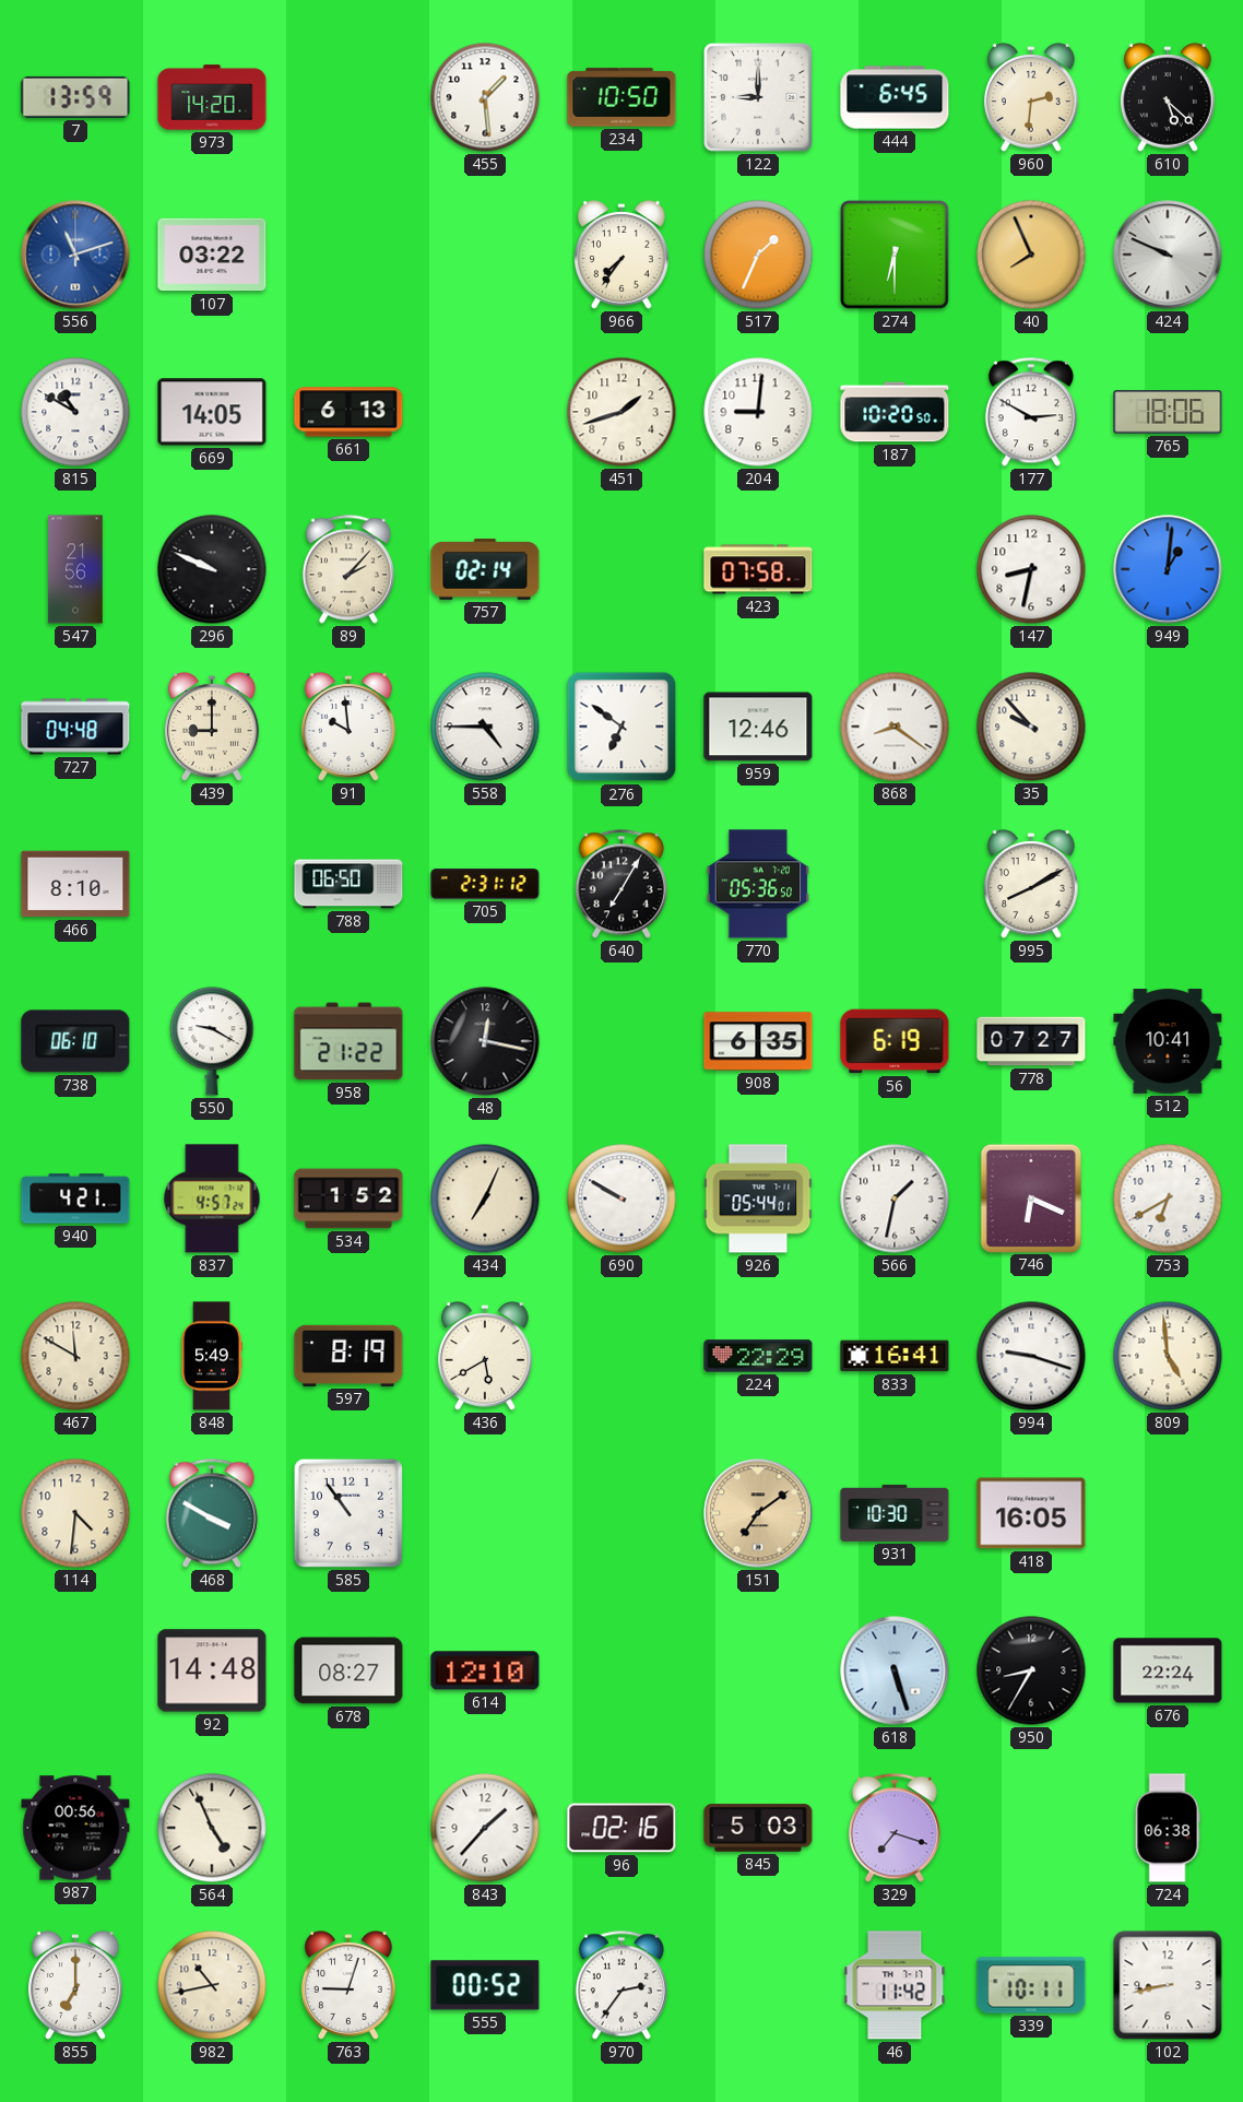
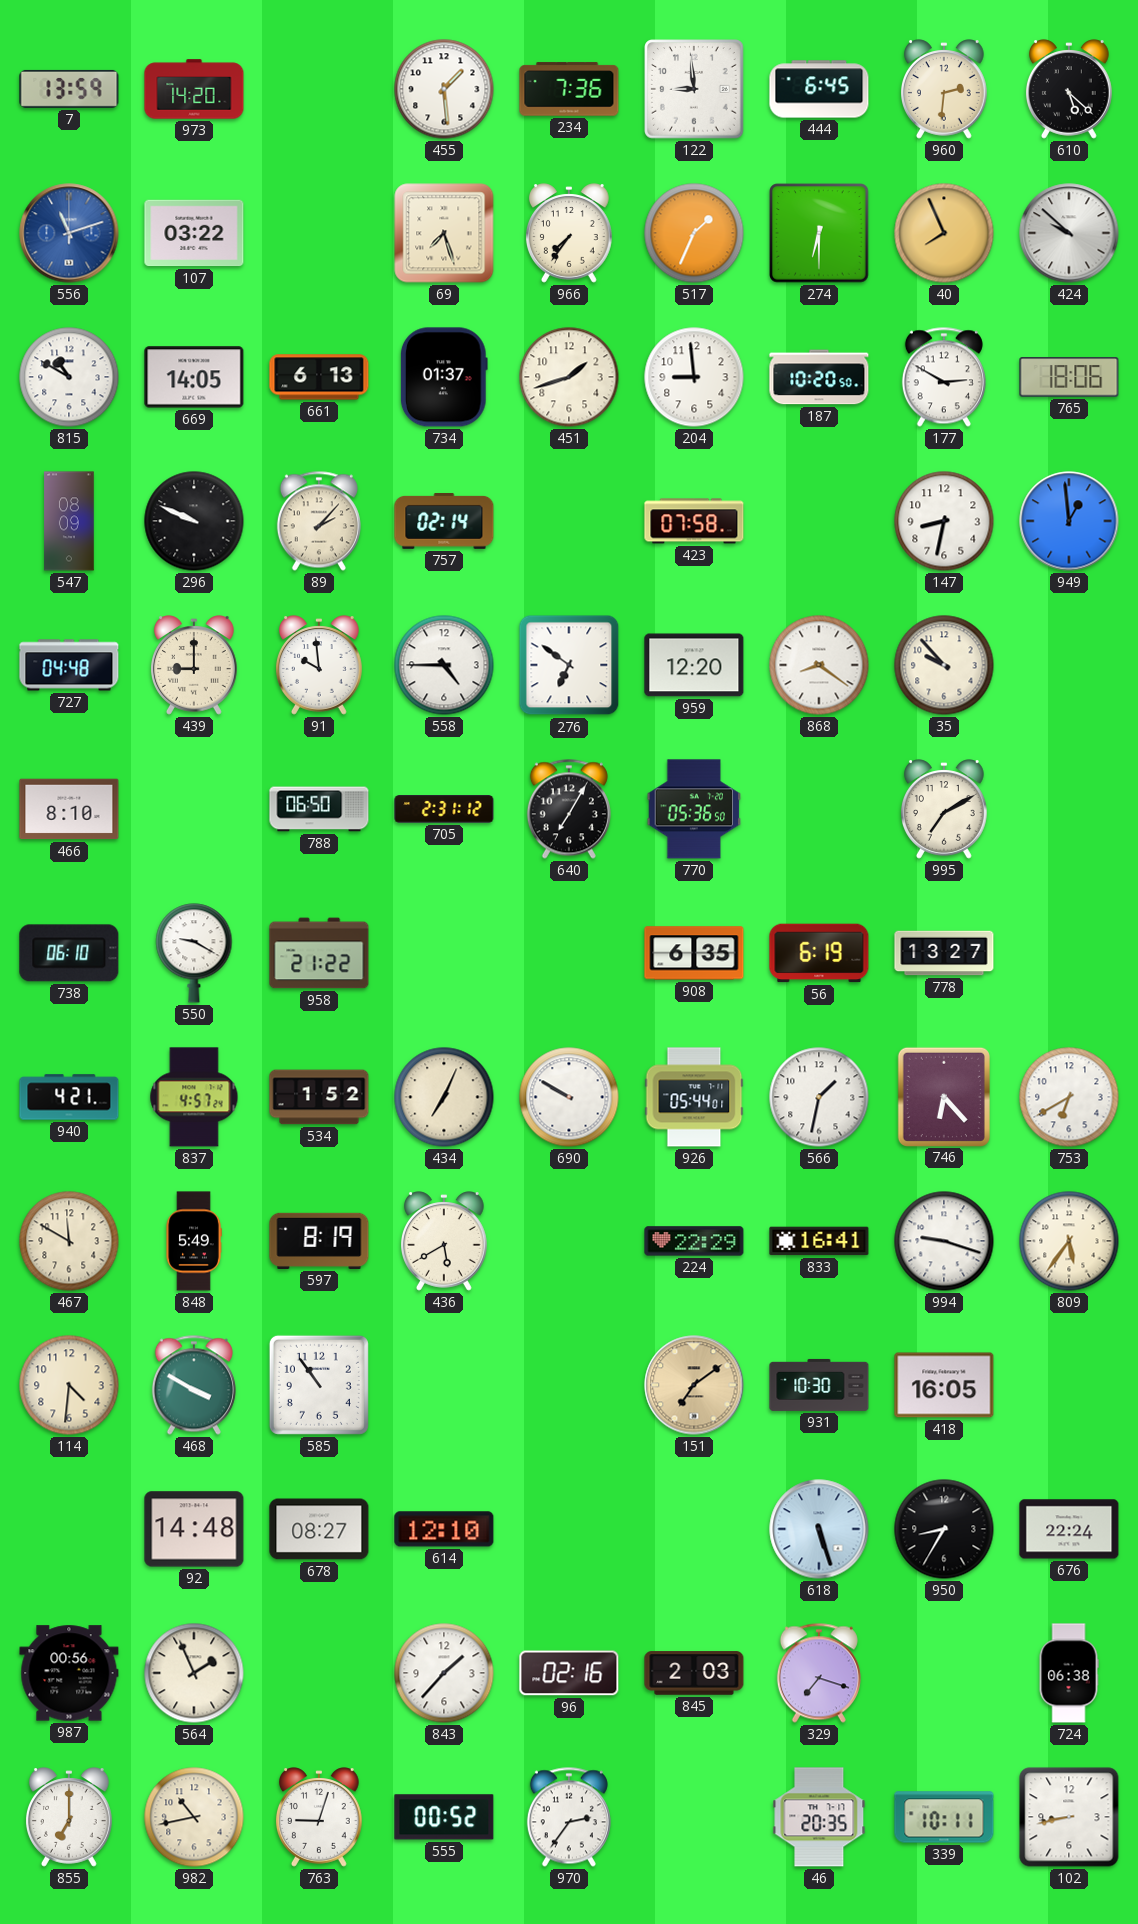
234: 10:50 -> 7:36
122: 9:00 -> 8:59
69: none -> 7:27
424: 9:49 -> 9:52
734: none -> 01:37
204: 9:01 -> 8:59
547: 21:56 -> 08:09
949: 1:01 -> 12:59
959: 12:46 -> 12:20
995: 8:10 -> 7:10
48: 12:17 -> none
778: 07:27 -> 13:27
512: 10:41 -> none
746: 6:19 -> 6:23
809: 4:59 -> 5:36
564: 4:56 -> 1:56
845: 5:03 -> 2:03
46: 11:42 -> 20:35
